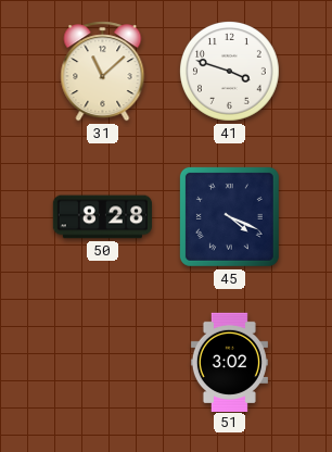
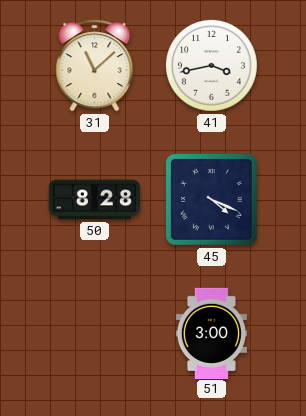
41: 3:48 -> 3:43
51: 3:02 -> 3:00
